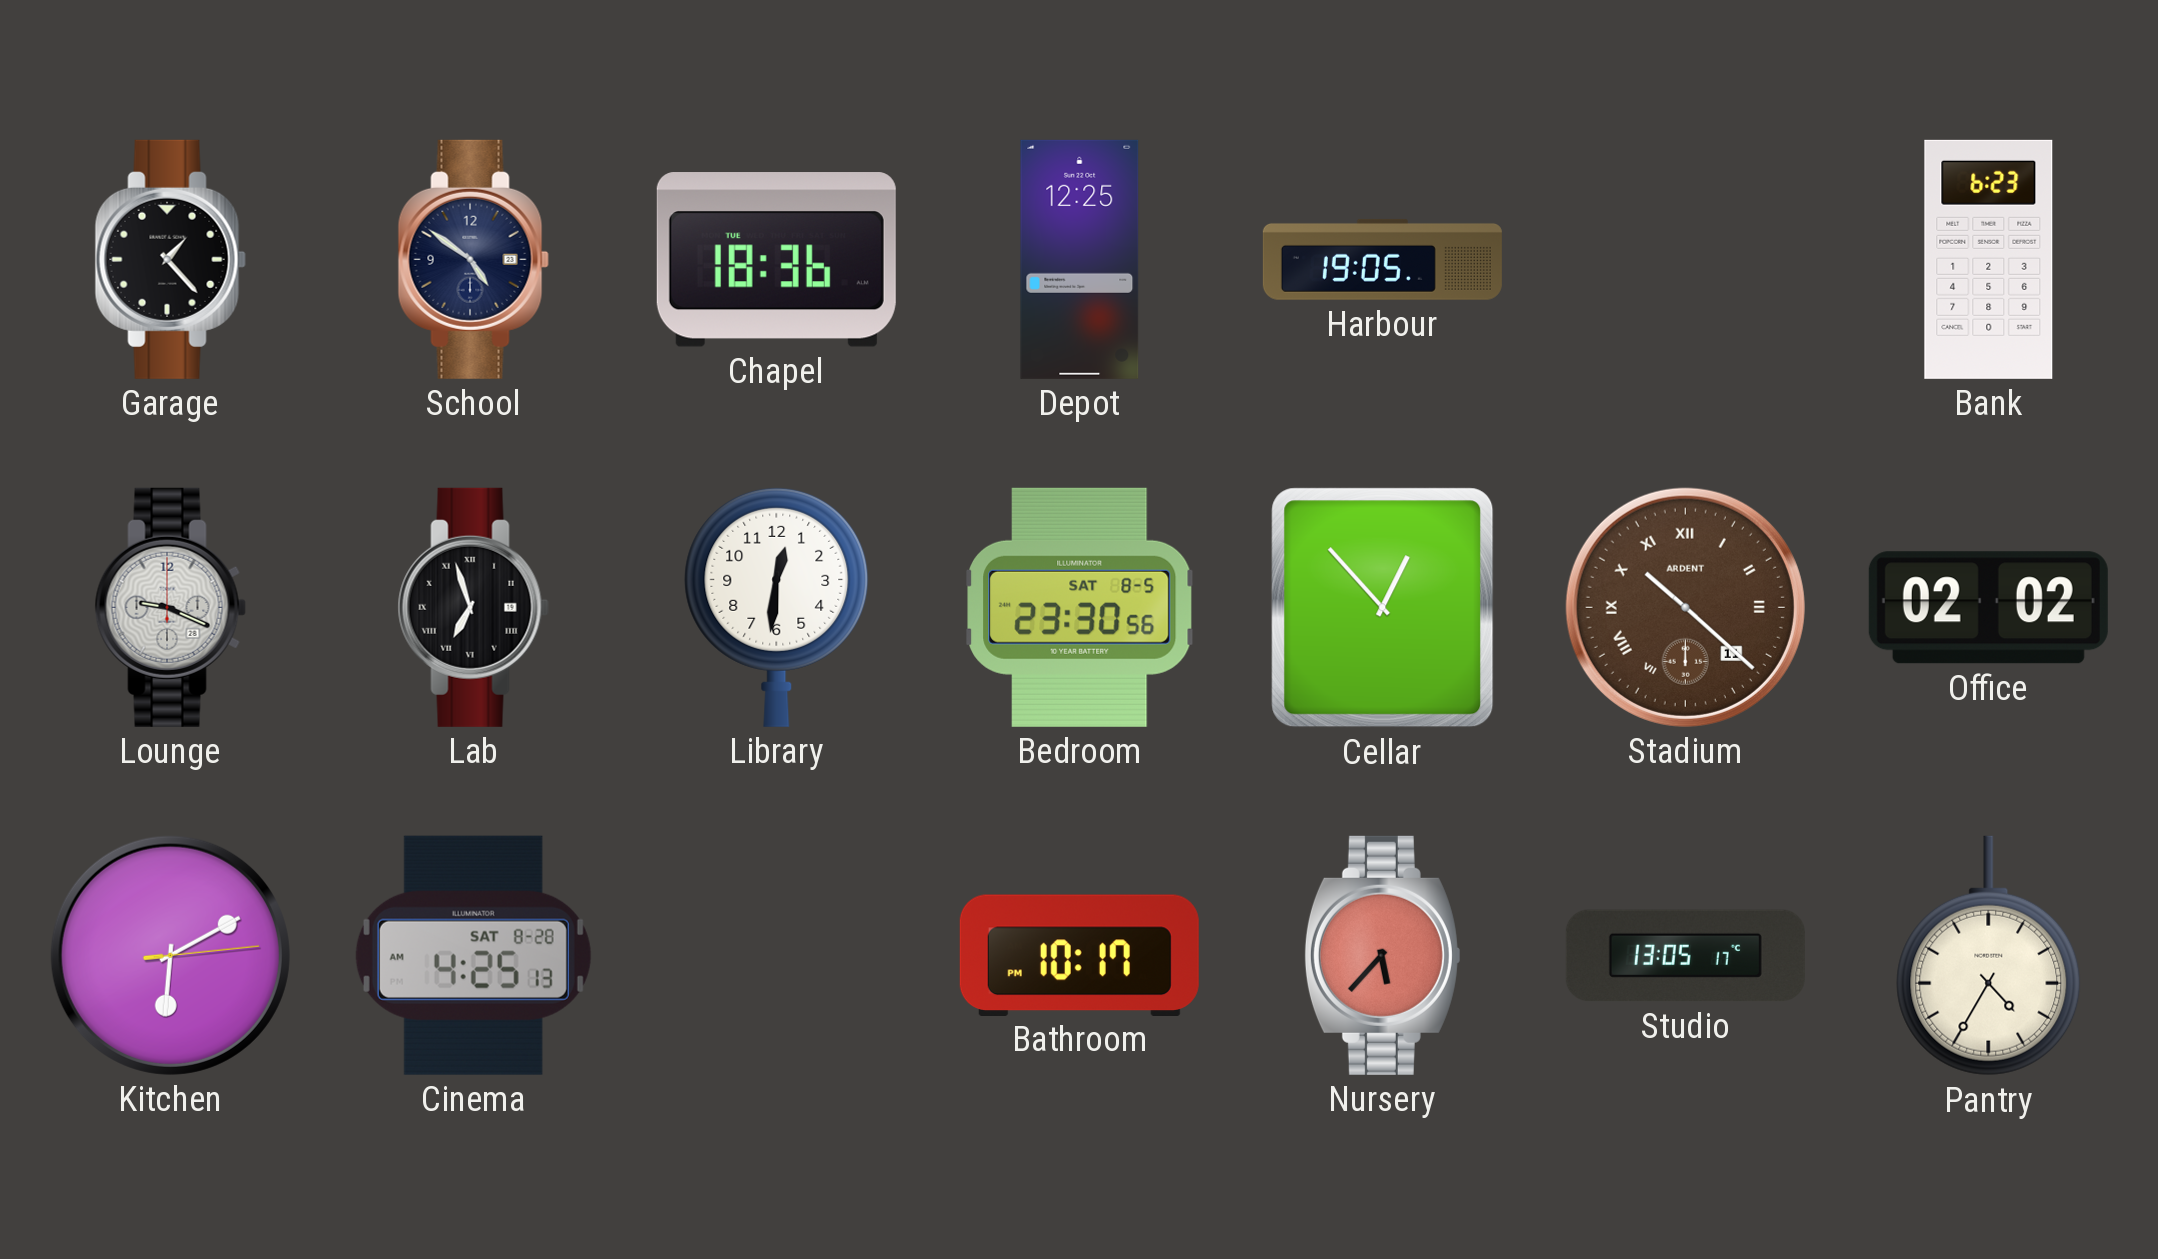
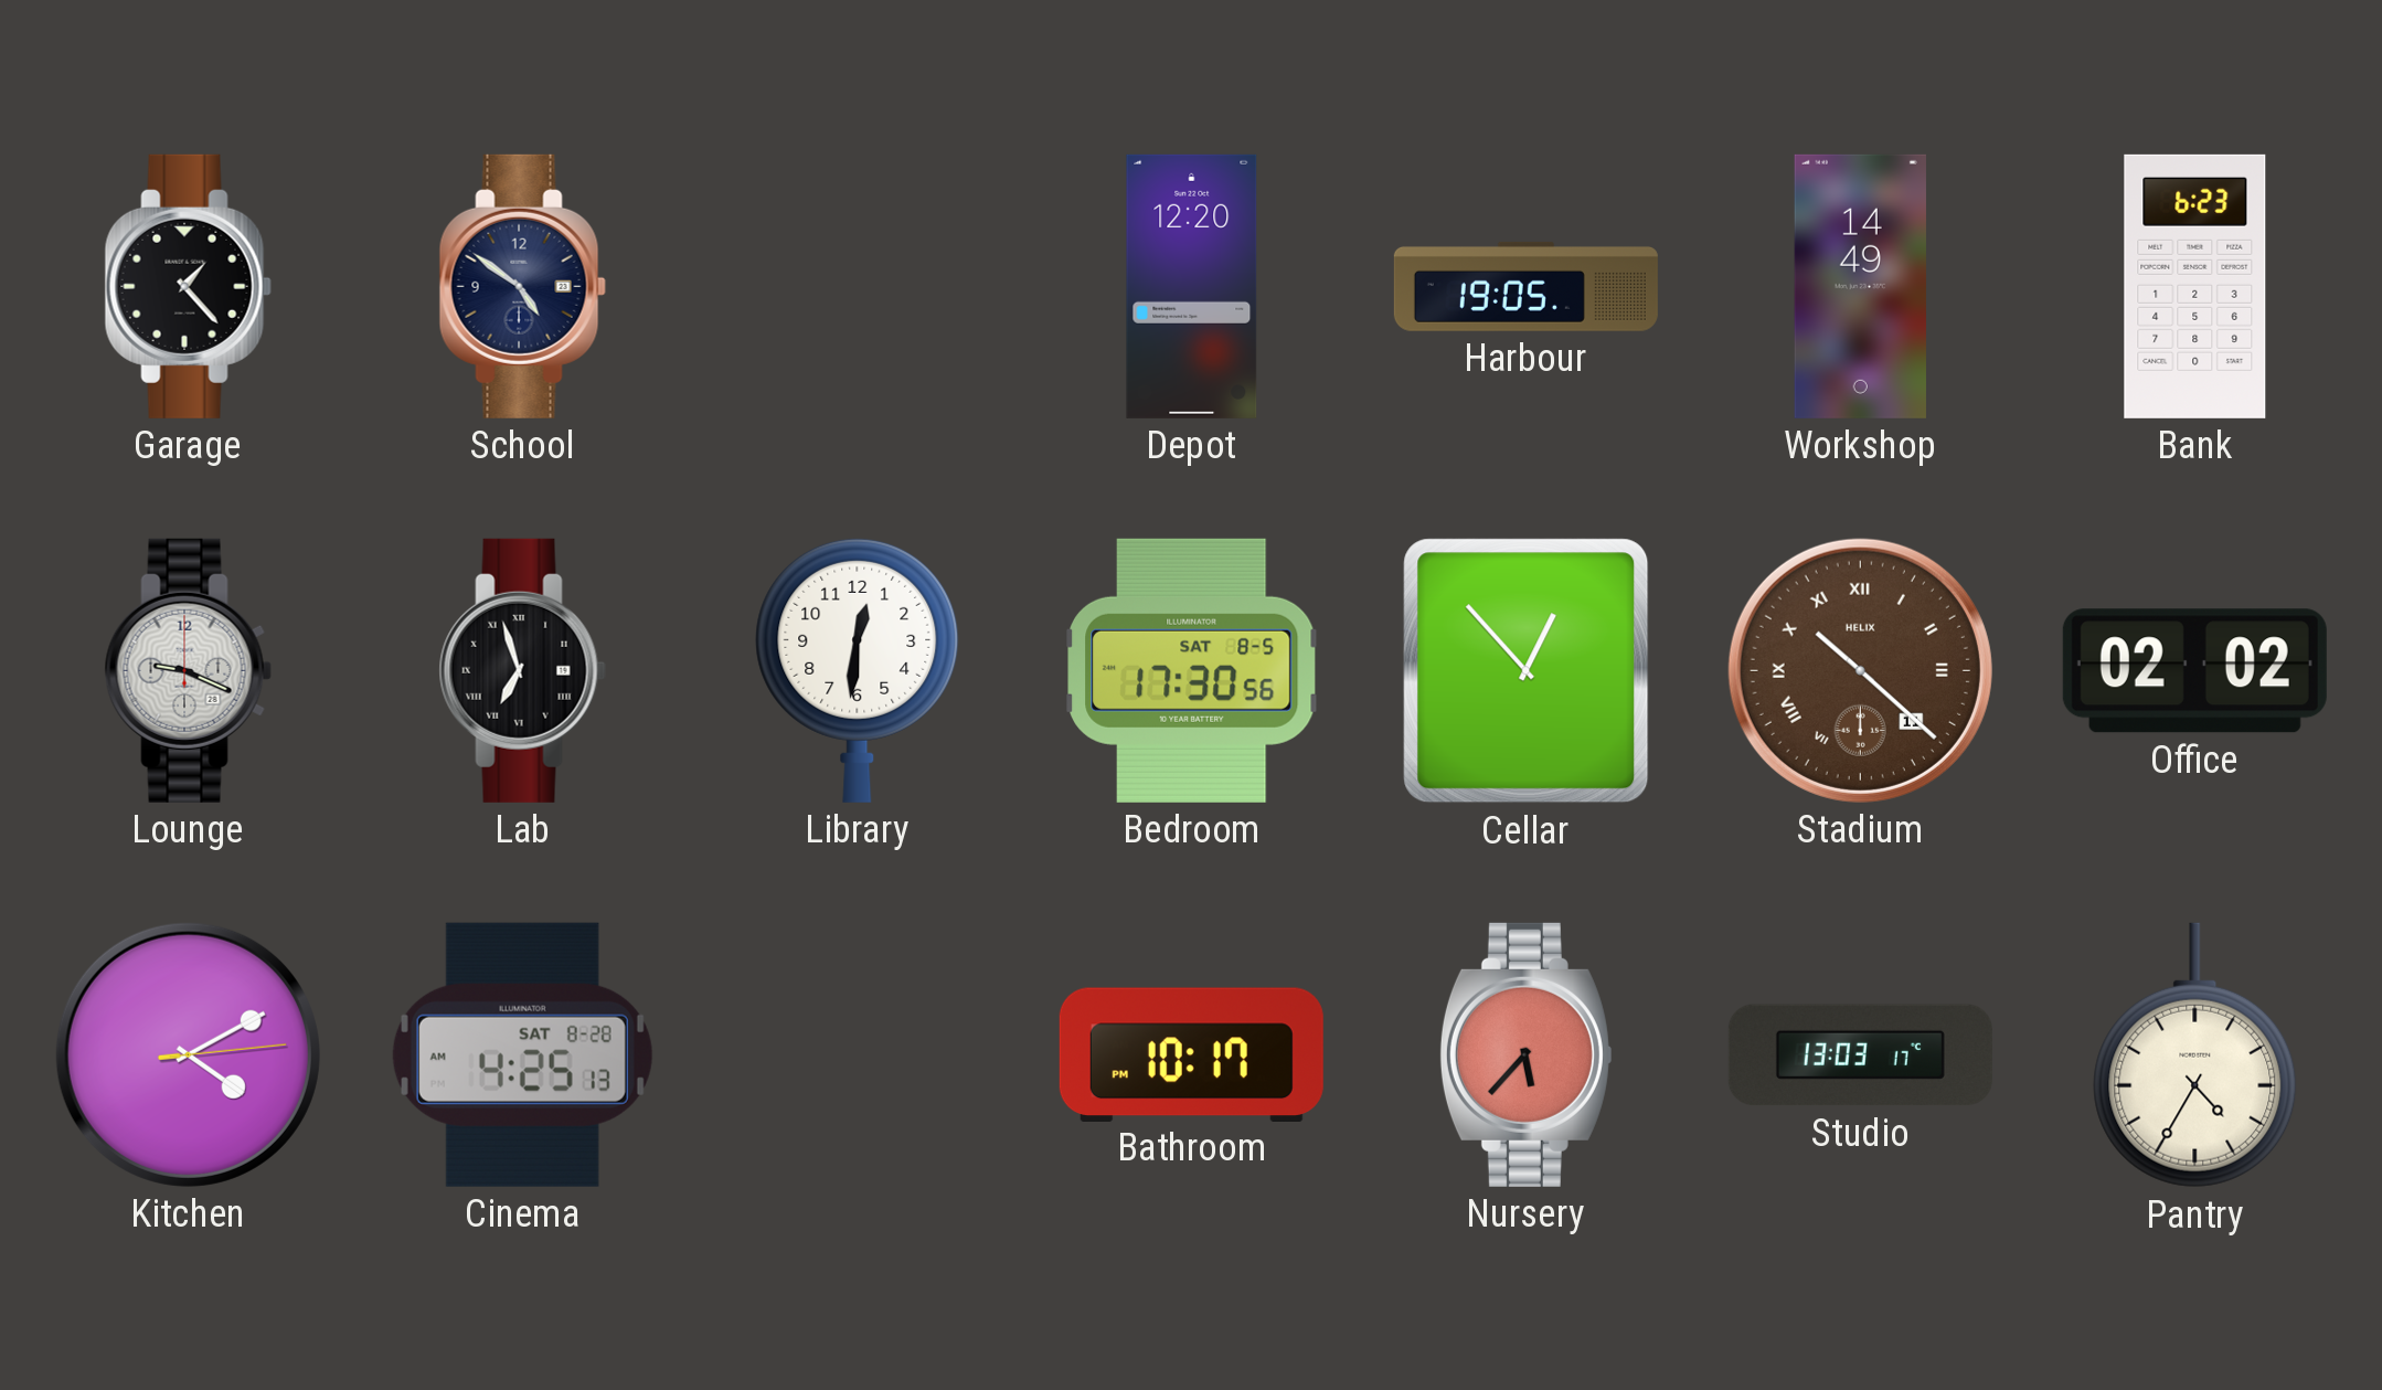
Chapel: 18:36 -> none
Depot: 12:25 -> 12:20
Workshop: none -> 14:49
Bedroom: 23:30 -> 17:30
Stadium brand: ARDENT -> HELIX
Kitchen: 6:10 -> 4:10
Studio: 13:05 -> 13:03
